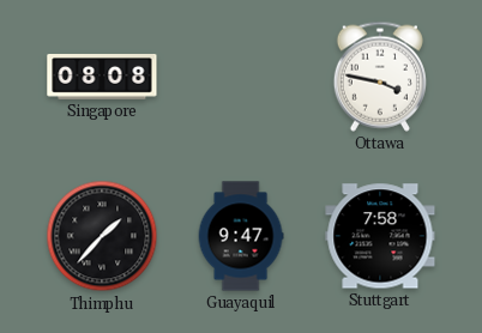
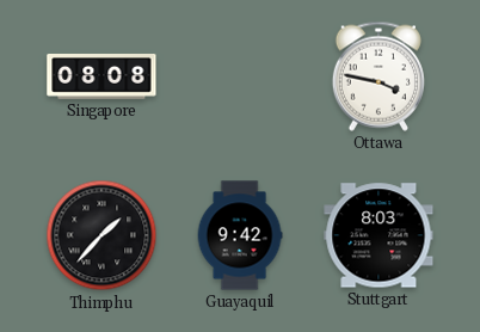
Guayaquil: 9:47 -> 9:42
Stuttgart: 7:58 -> 8:03
